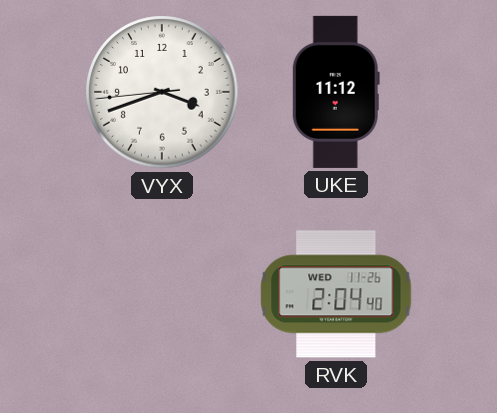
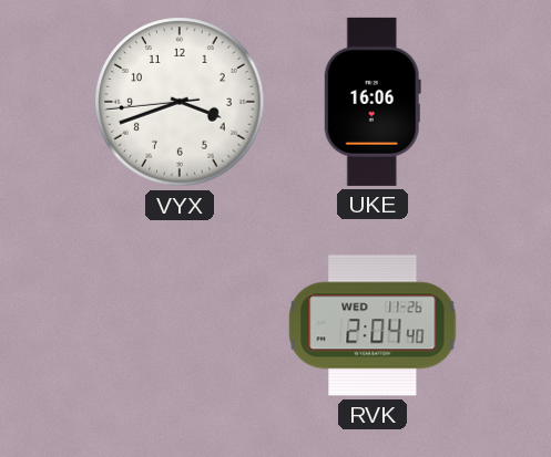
UKE: 11:12 -> 16:06
